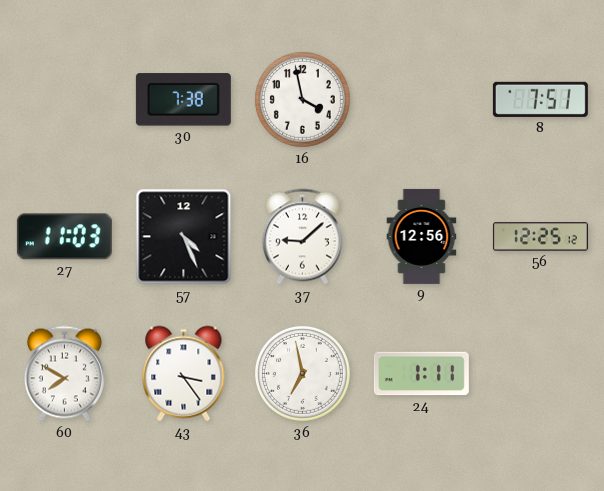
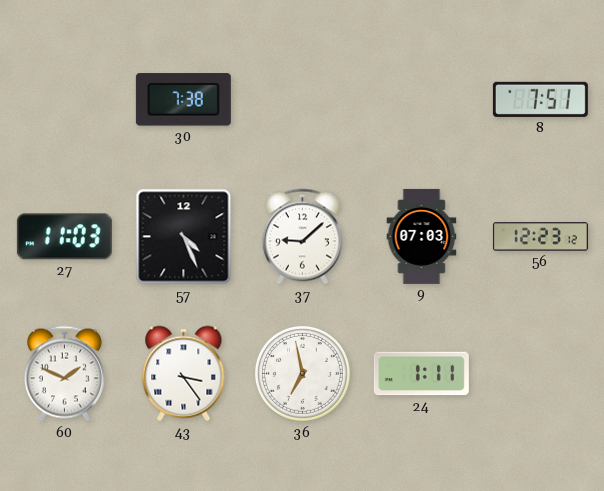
16: 3:58 -> none
9: 12:56 -> 07:03
56: 12:25 -> 12:23
60: 7:50 -> 1:49
